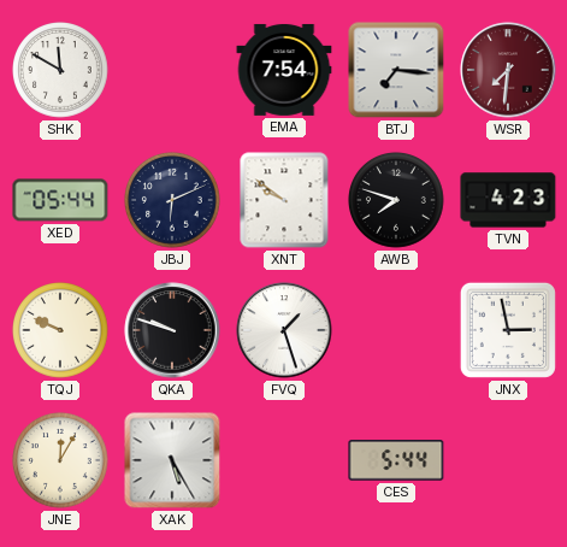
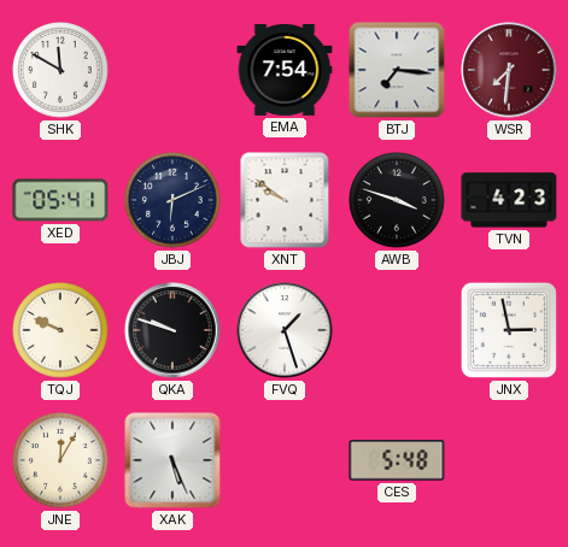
XED: 05:44 -> 05:41
AWB: 7:48 -> 3:48
XAK: 5:25 -> 5:26
CES: 5:44 -> 5:48
